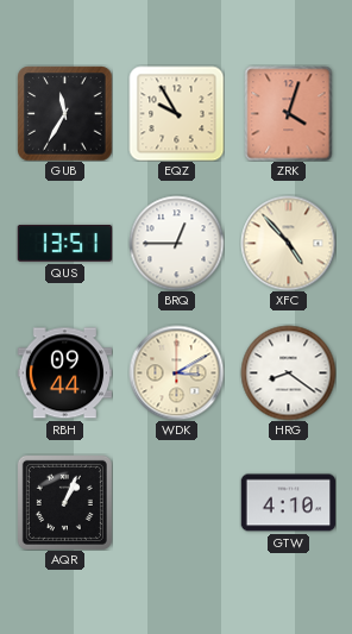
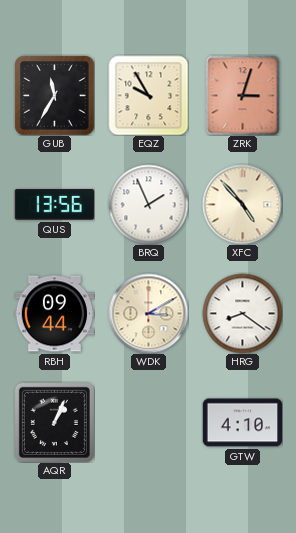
ZRK: 4:03 -> 3:03
QUS: 13:51 -> 13:56
BRQ: 12:45 -> 1:56
